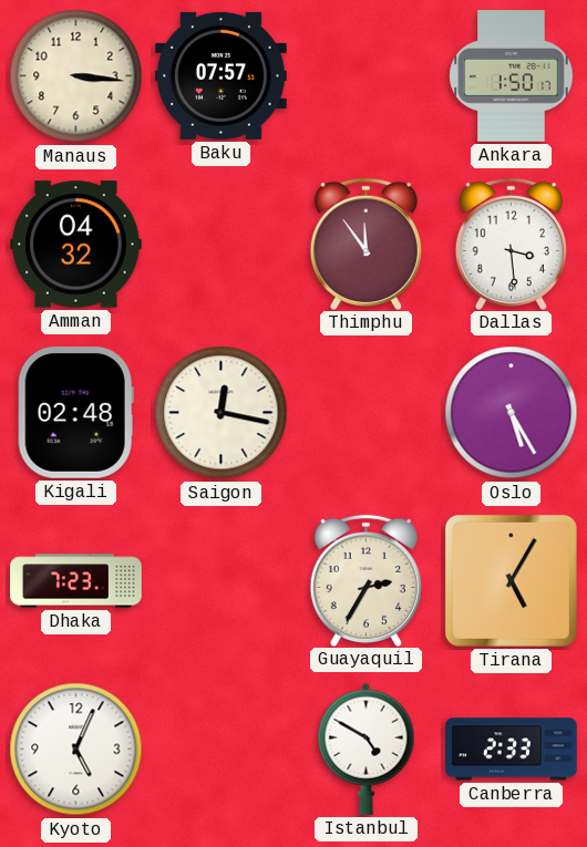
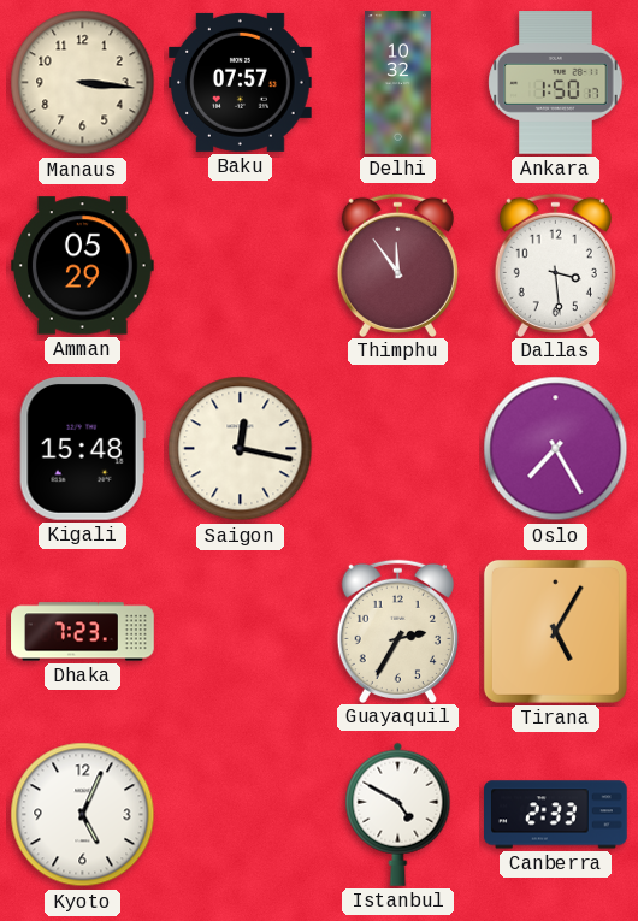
Delhi: none -> 10:32
Amman: 04:32 -> 05:29
Kigali: 02:48 -> 15:48
Oslo: 5:25 -> 7:25
